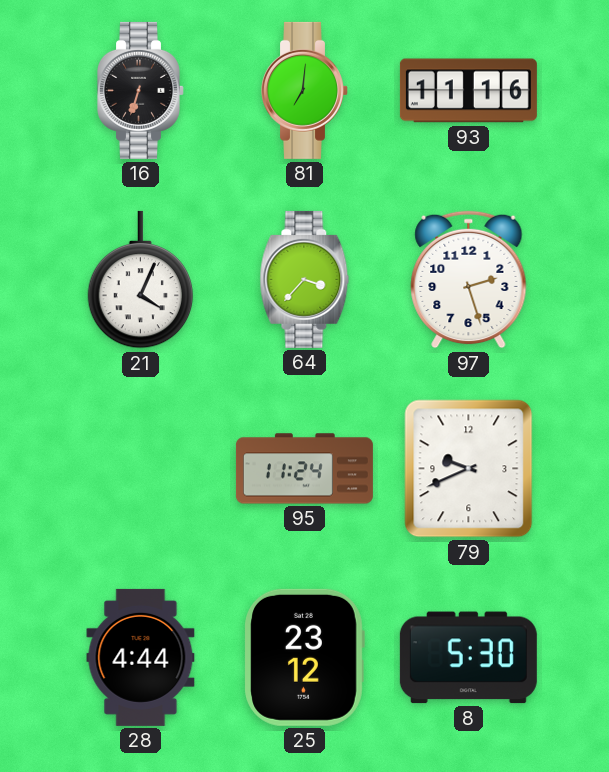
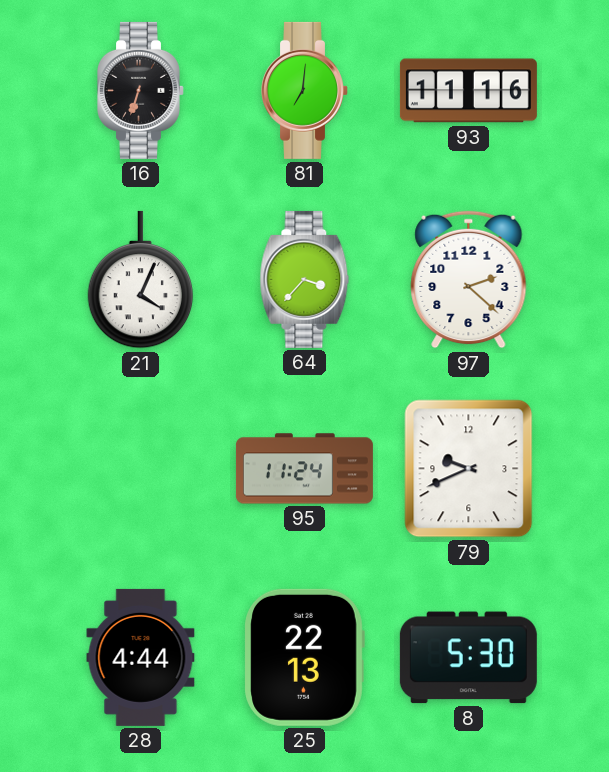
97: 2:27 -> 2:22
25: 23:12 -> 22:13
